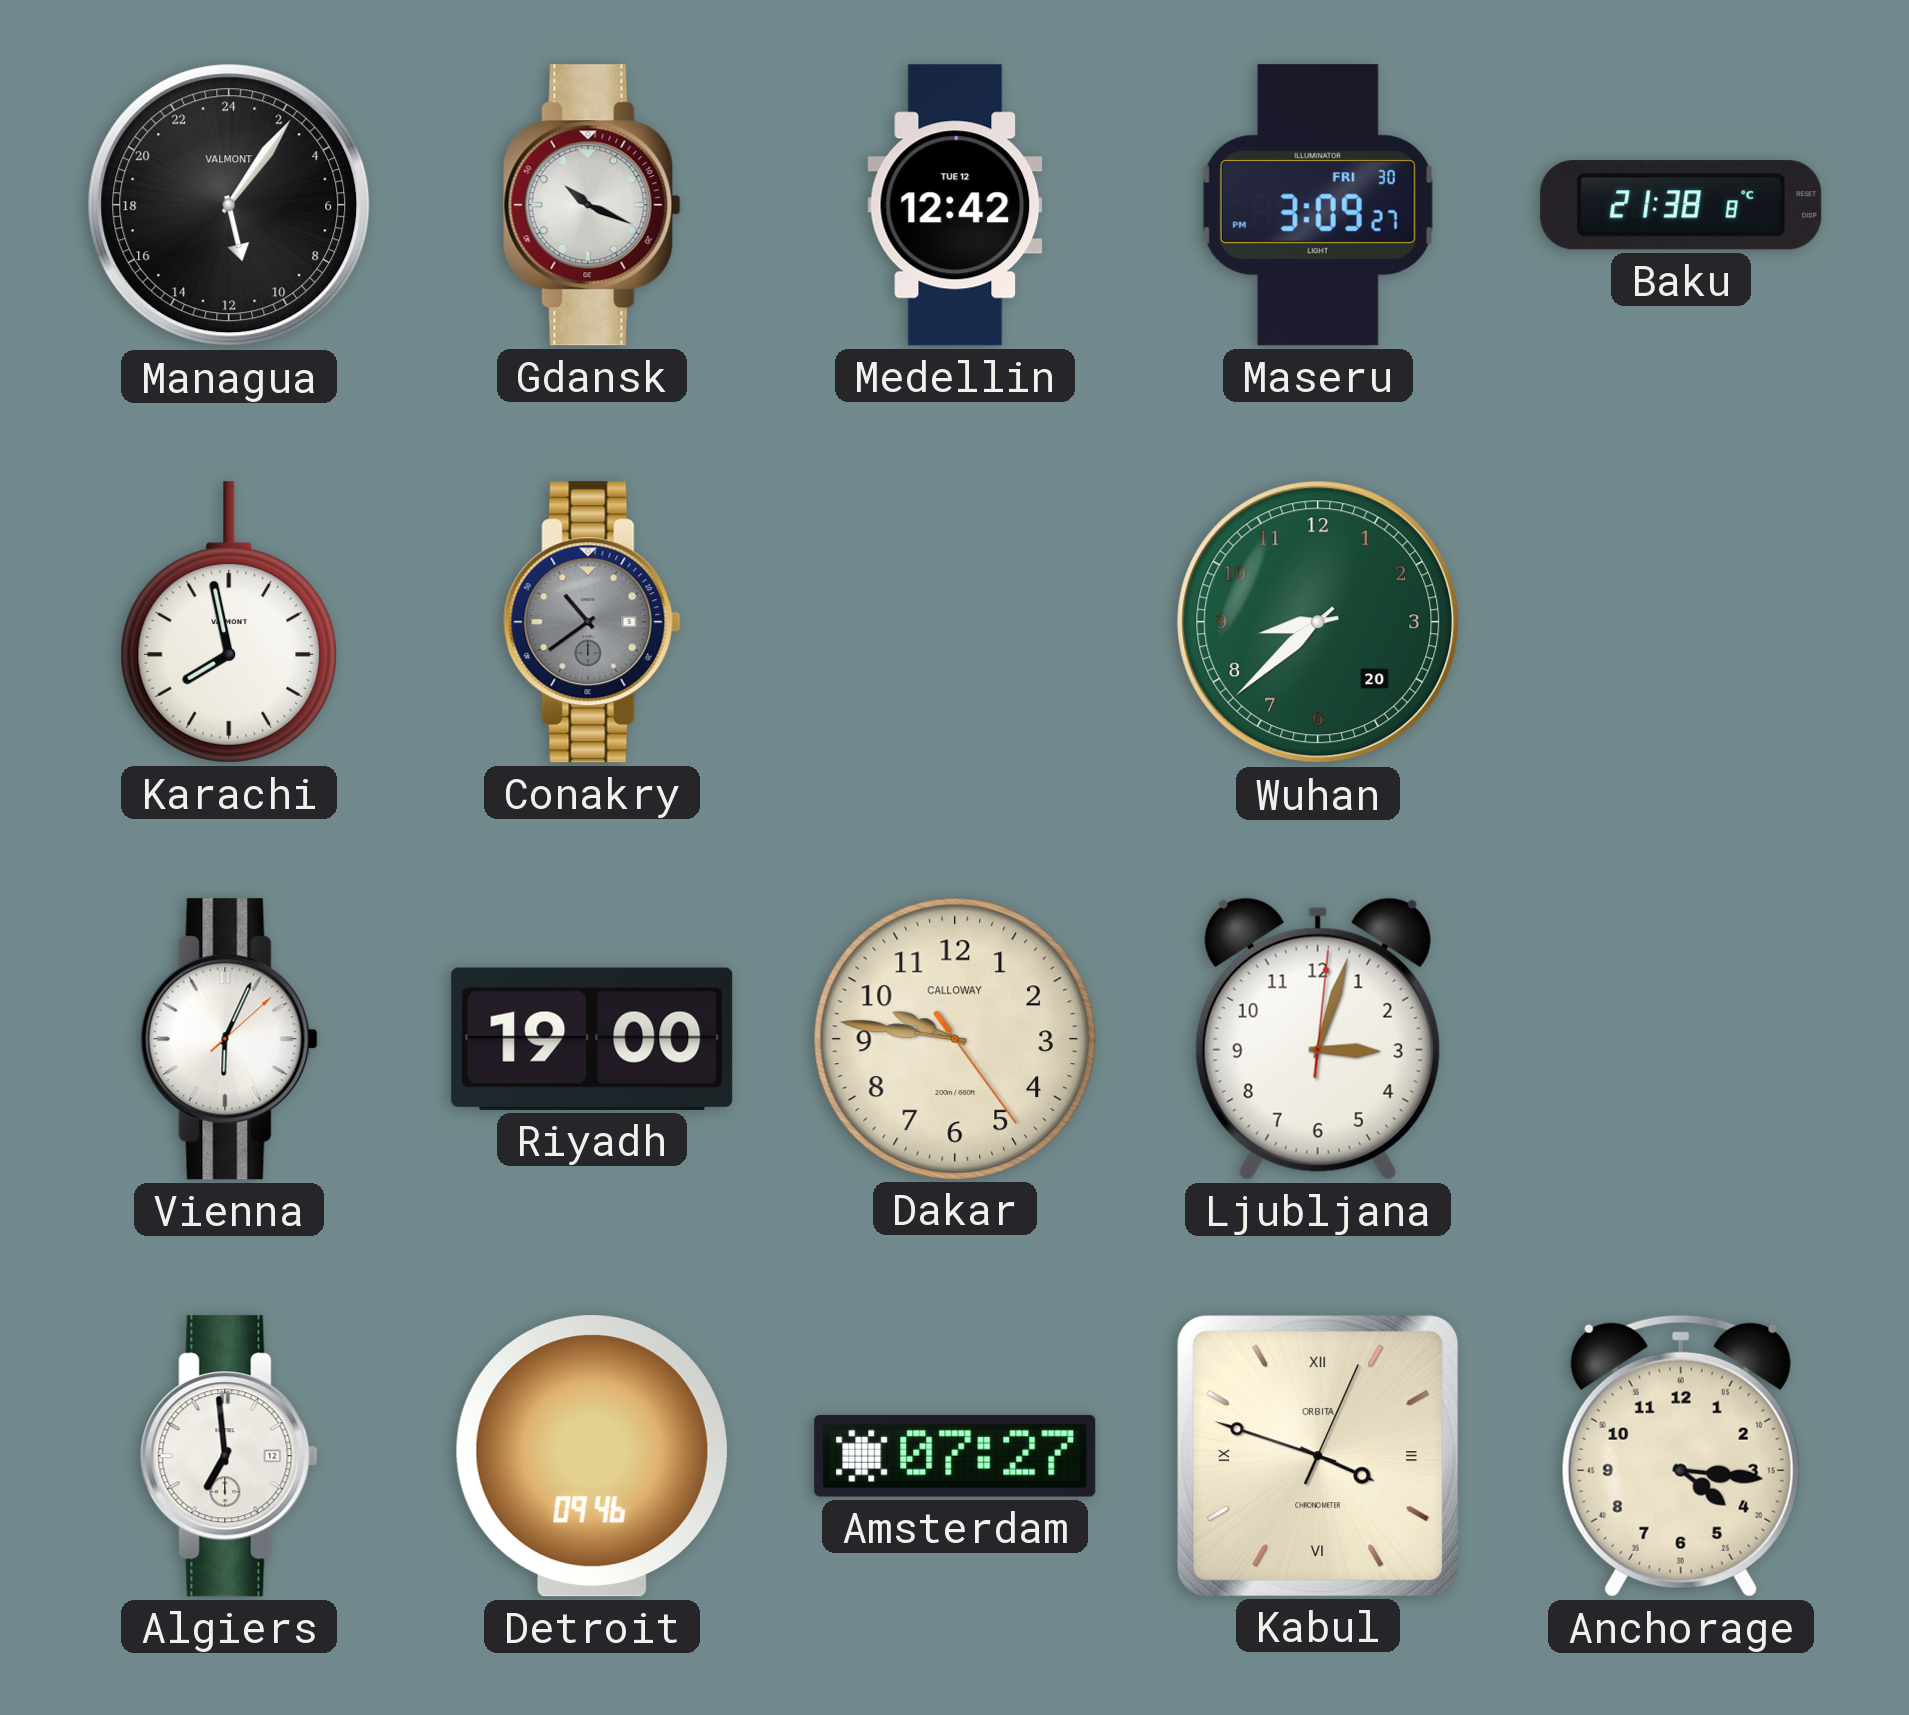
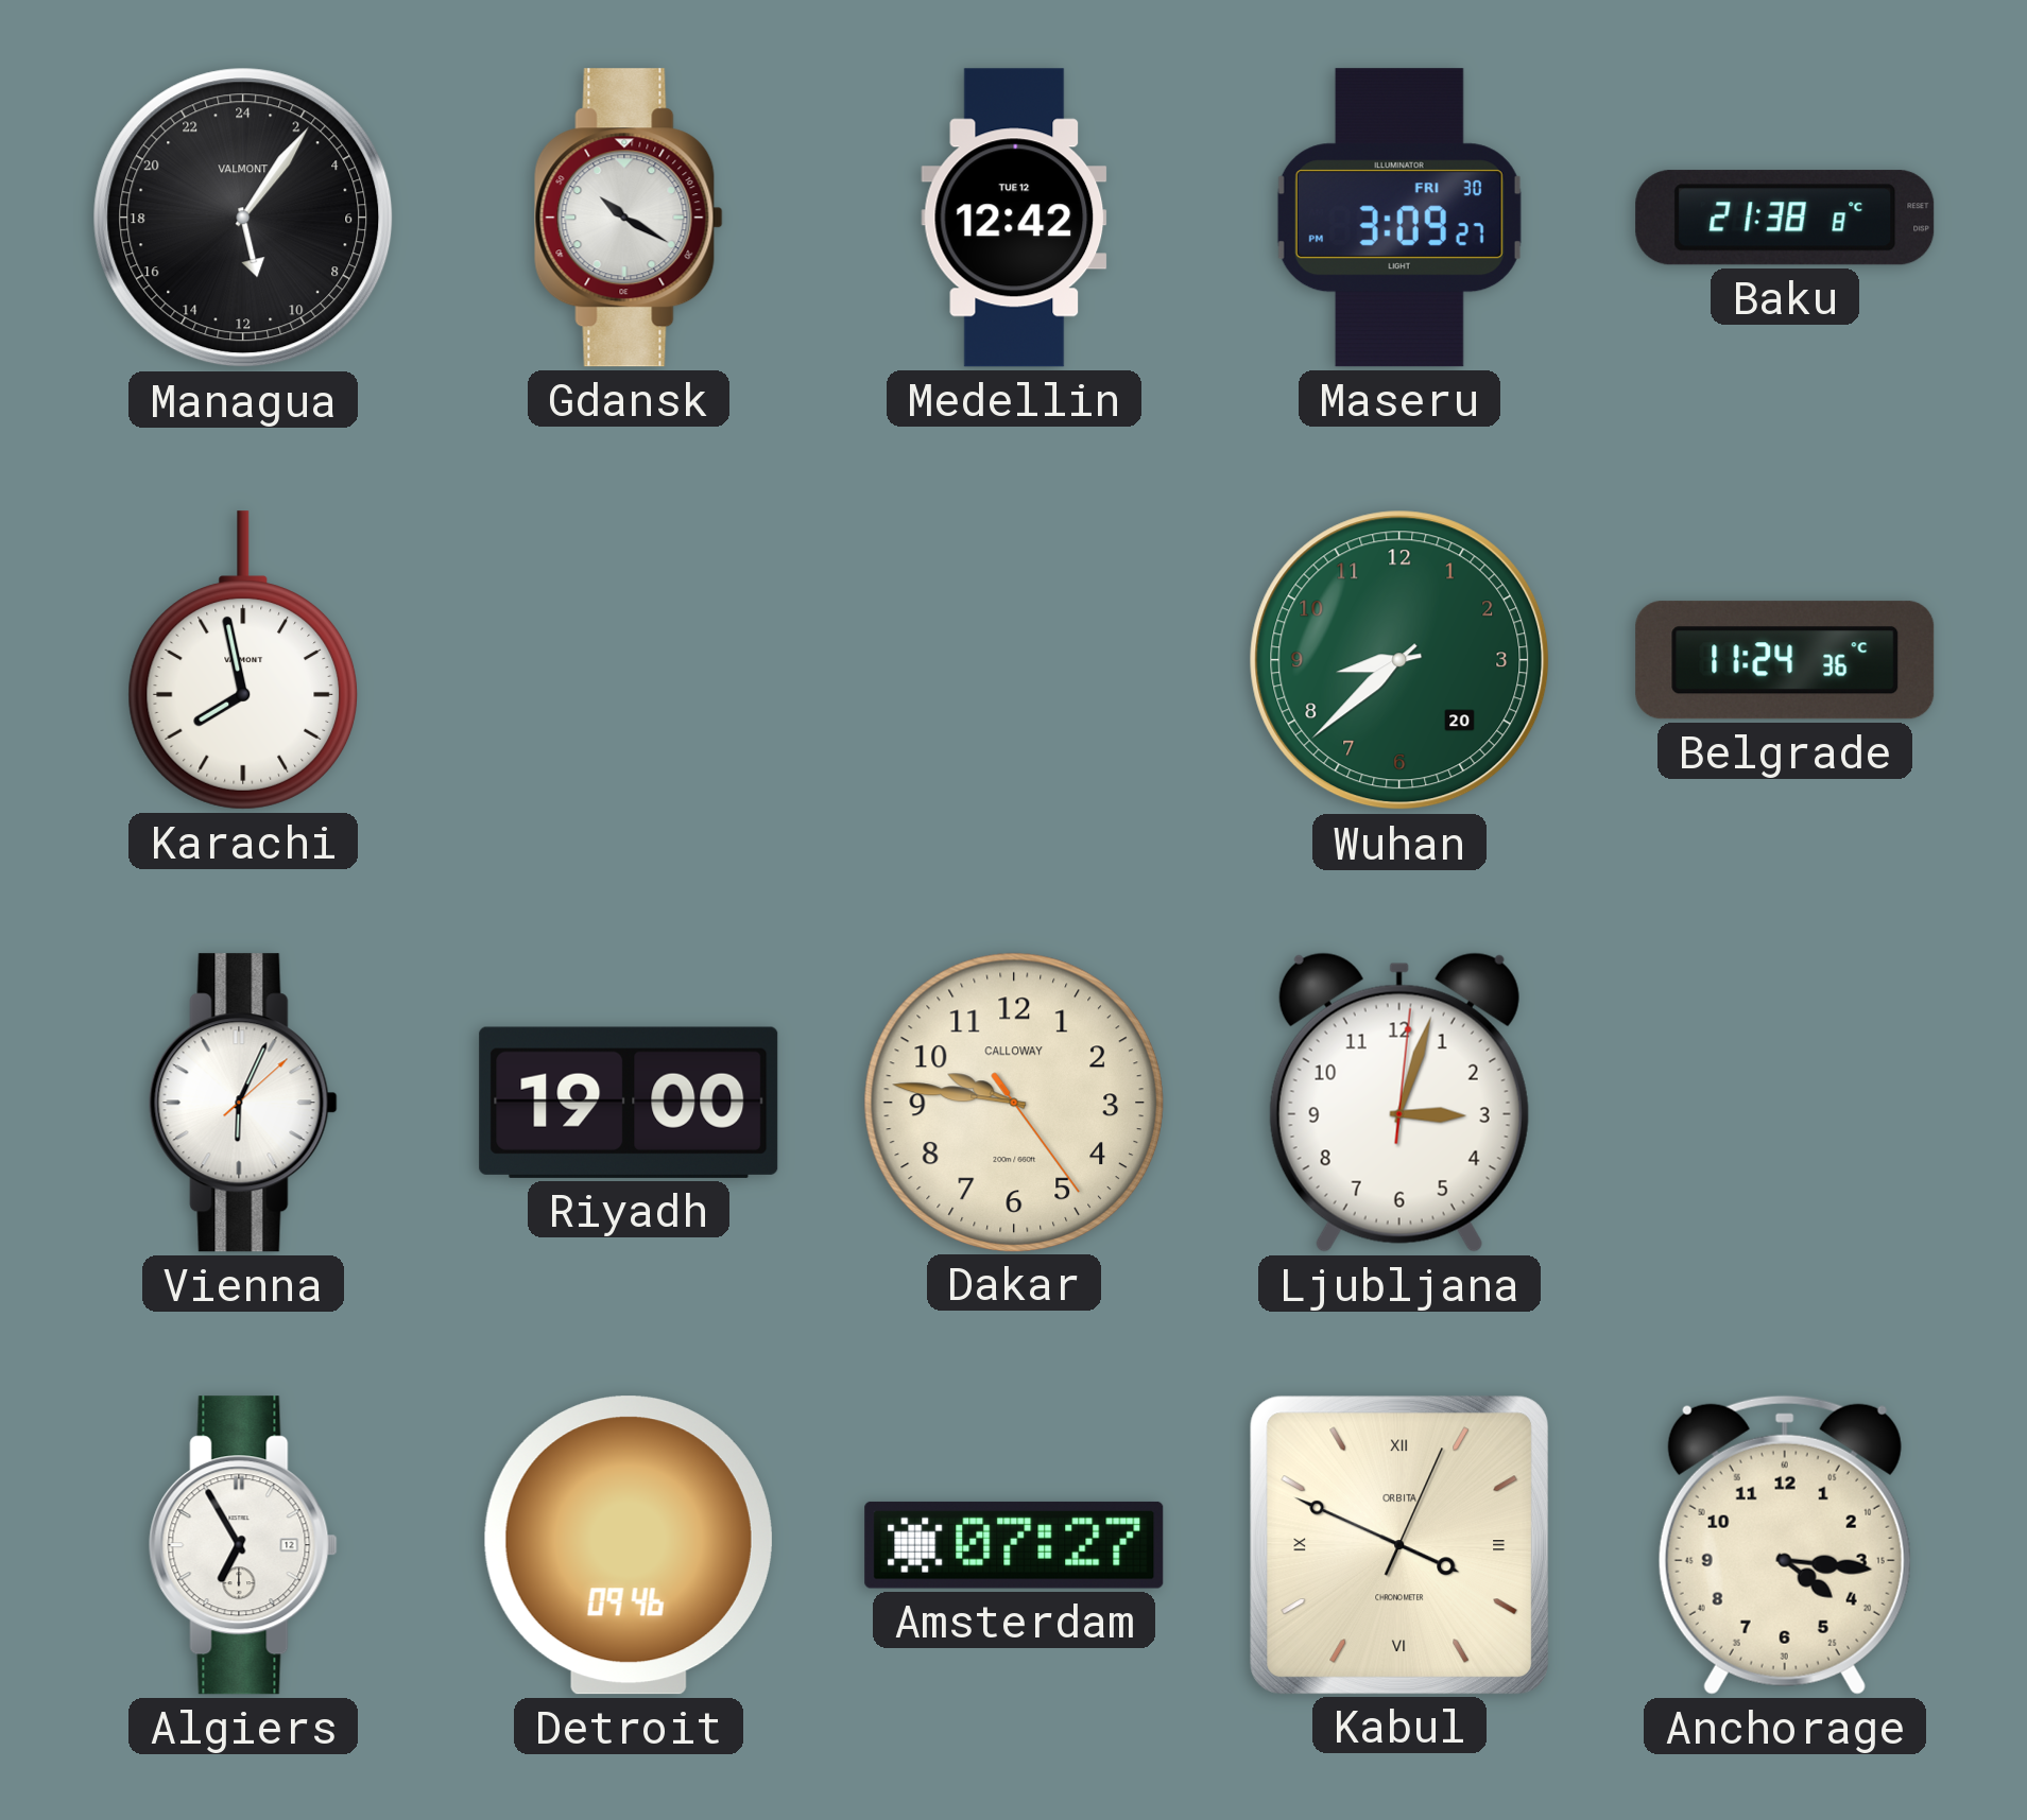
Gdansk: 10:19 -> 10:20
Conakry: 10:39 -> none
Belgrade: none -> 11:24
Algiers: 6:59 -> 6:55
Kabul: 3:48 -> 3:49
